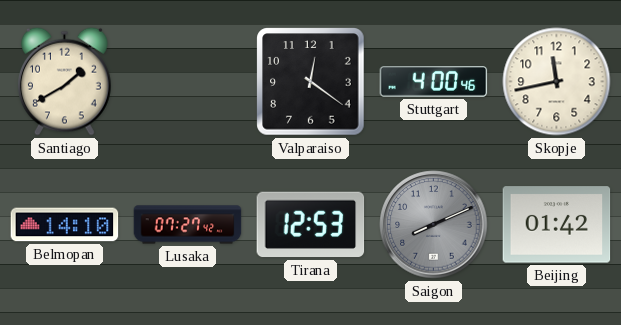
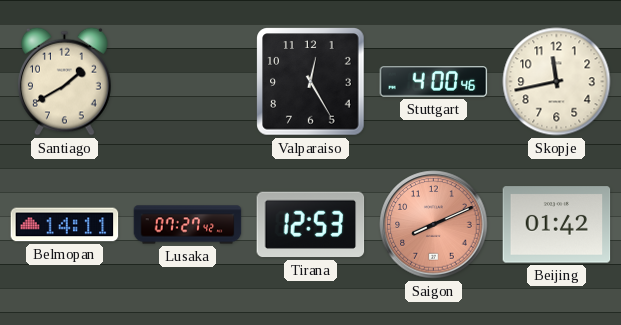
Valparaiso: 12:21 -> 12:25
Belmopan: 14:10 -> 14:11
Saigon dial: grey -> salmon
